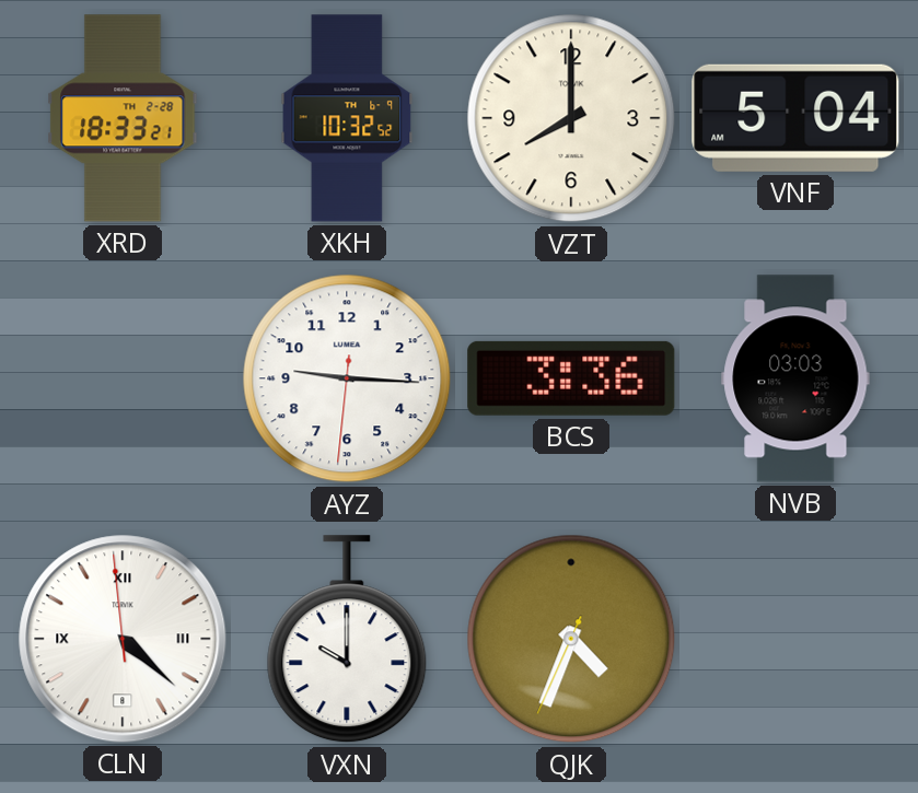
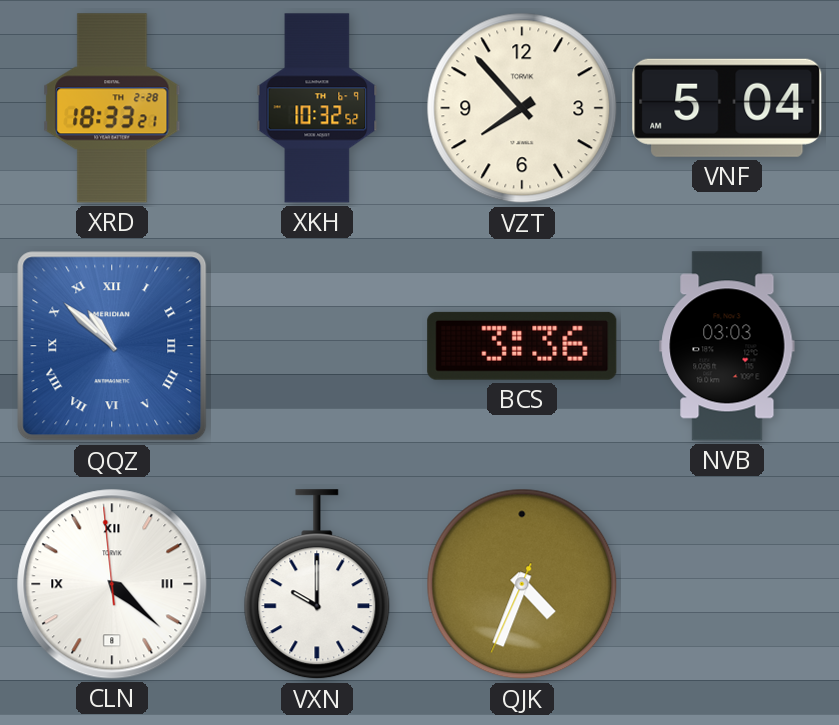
VZT: 8:00 -> 7:53
QQZ: none -> 10:52
AYZ: 9:15 -> none
